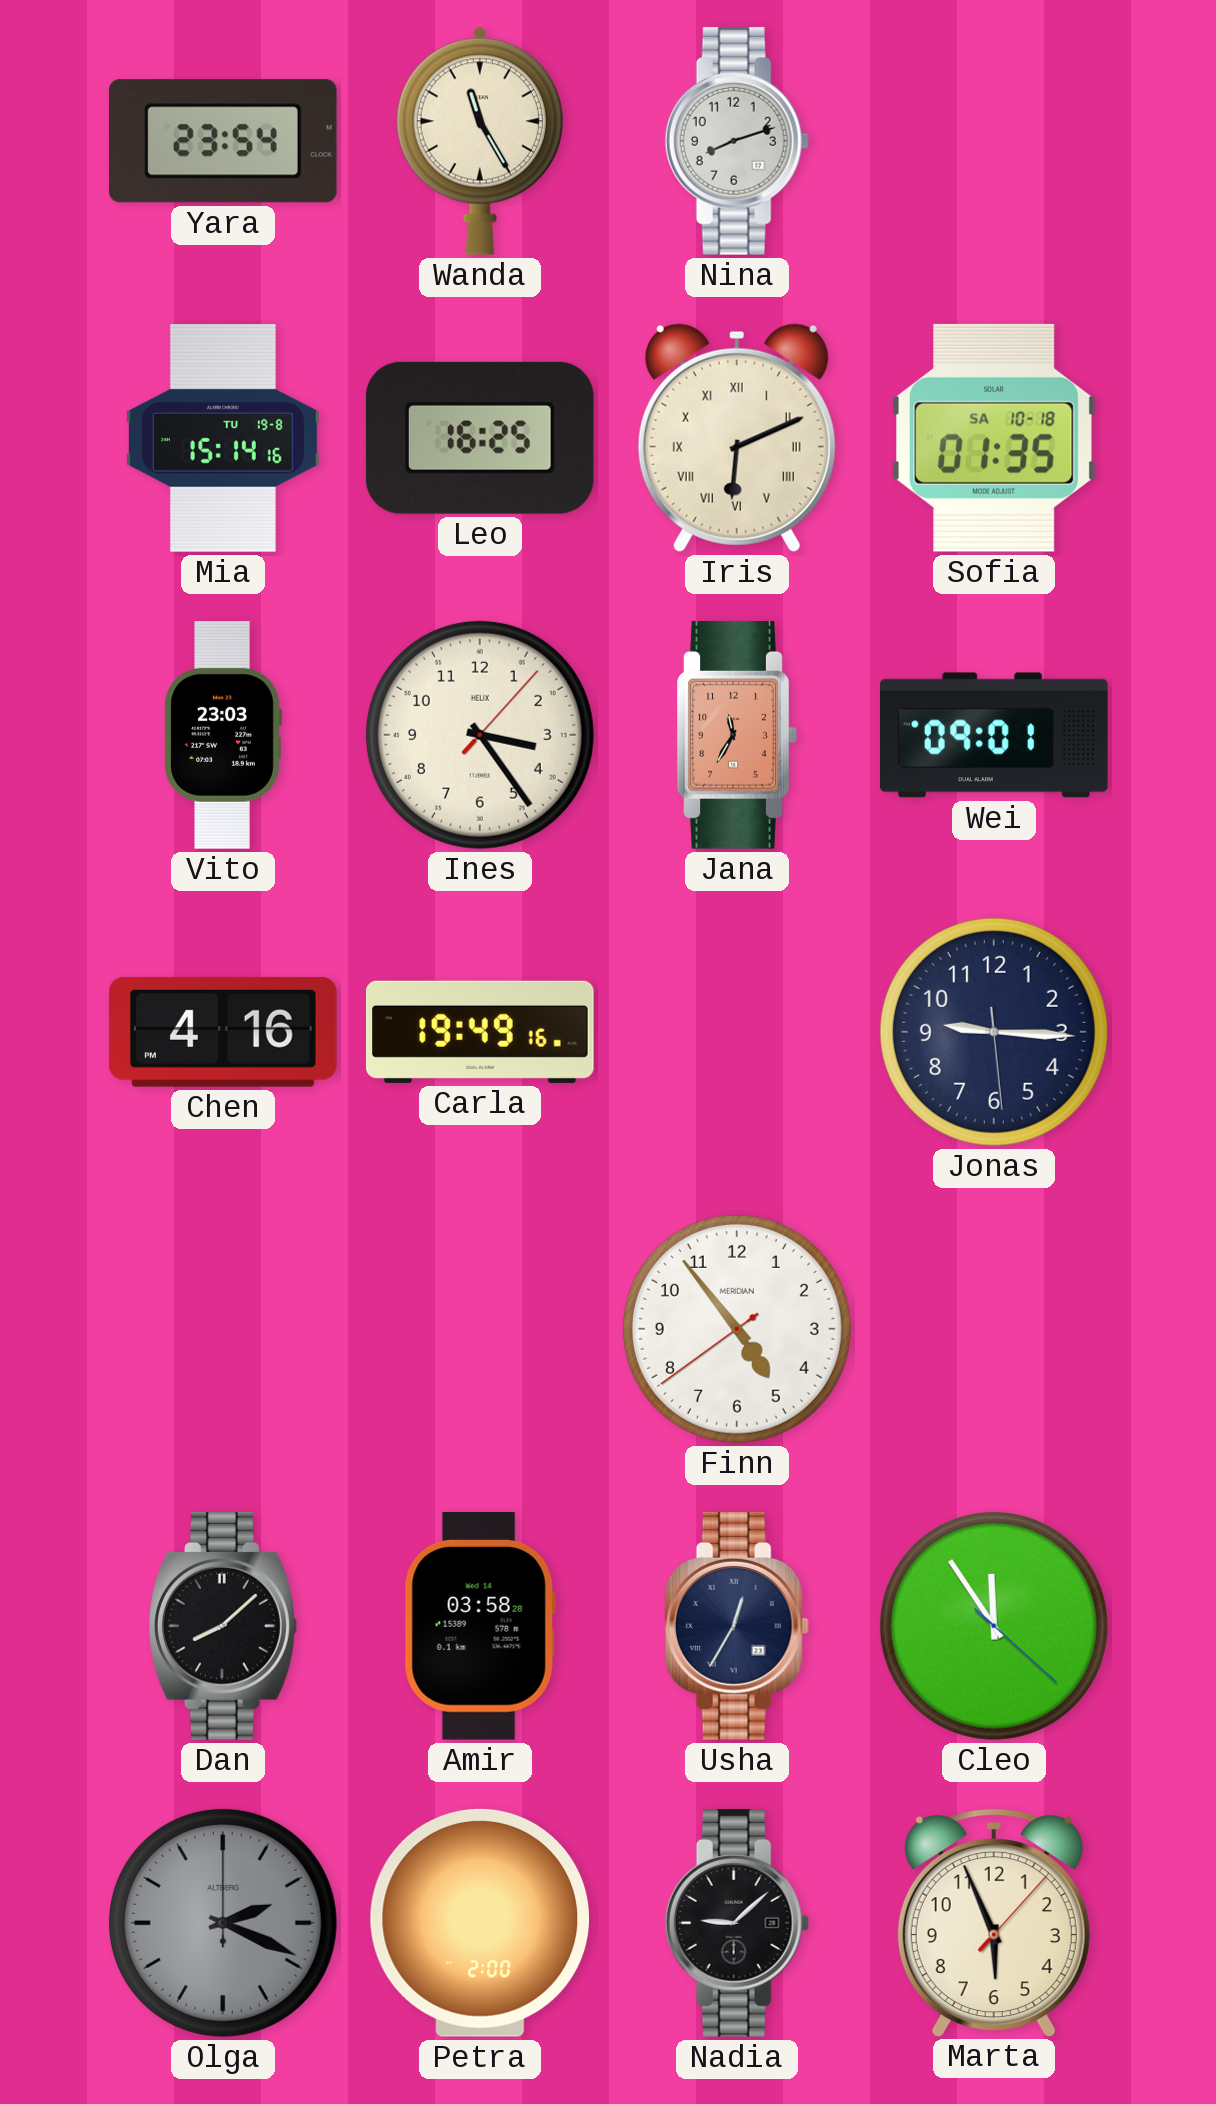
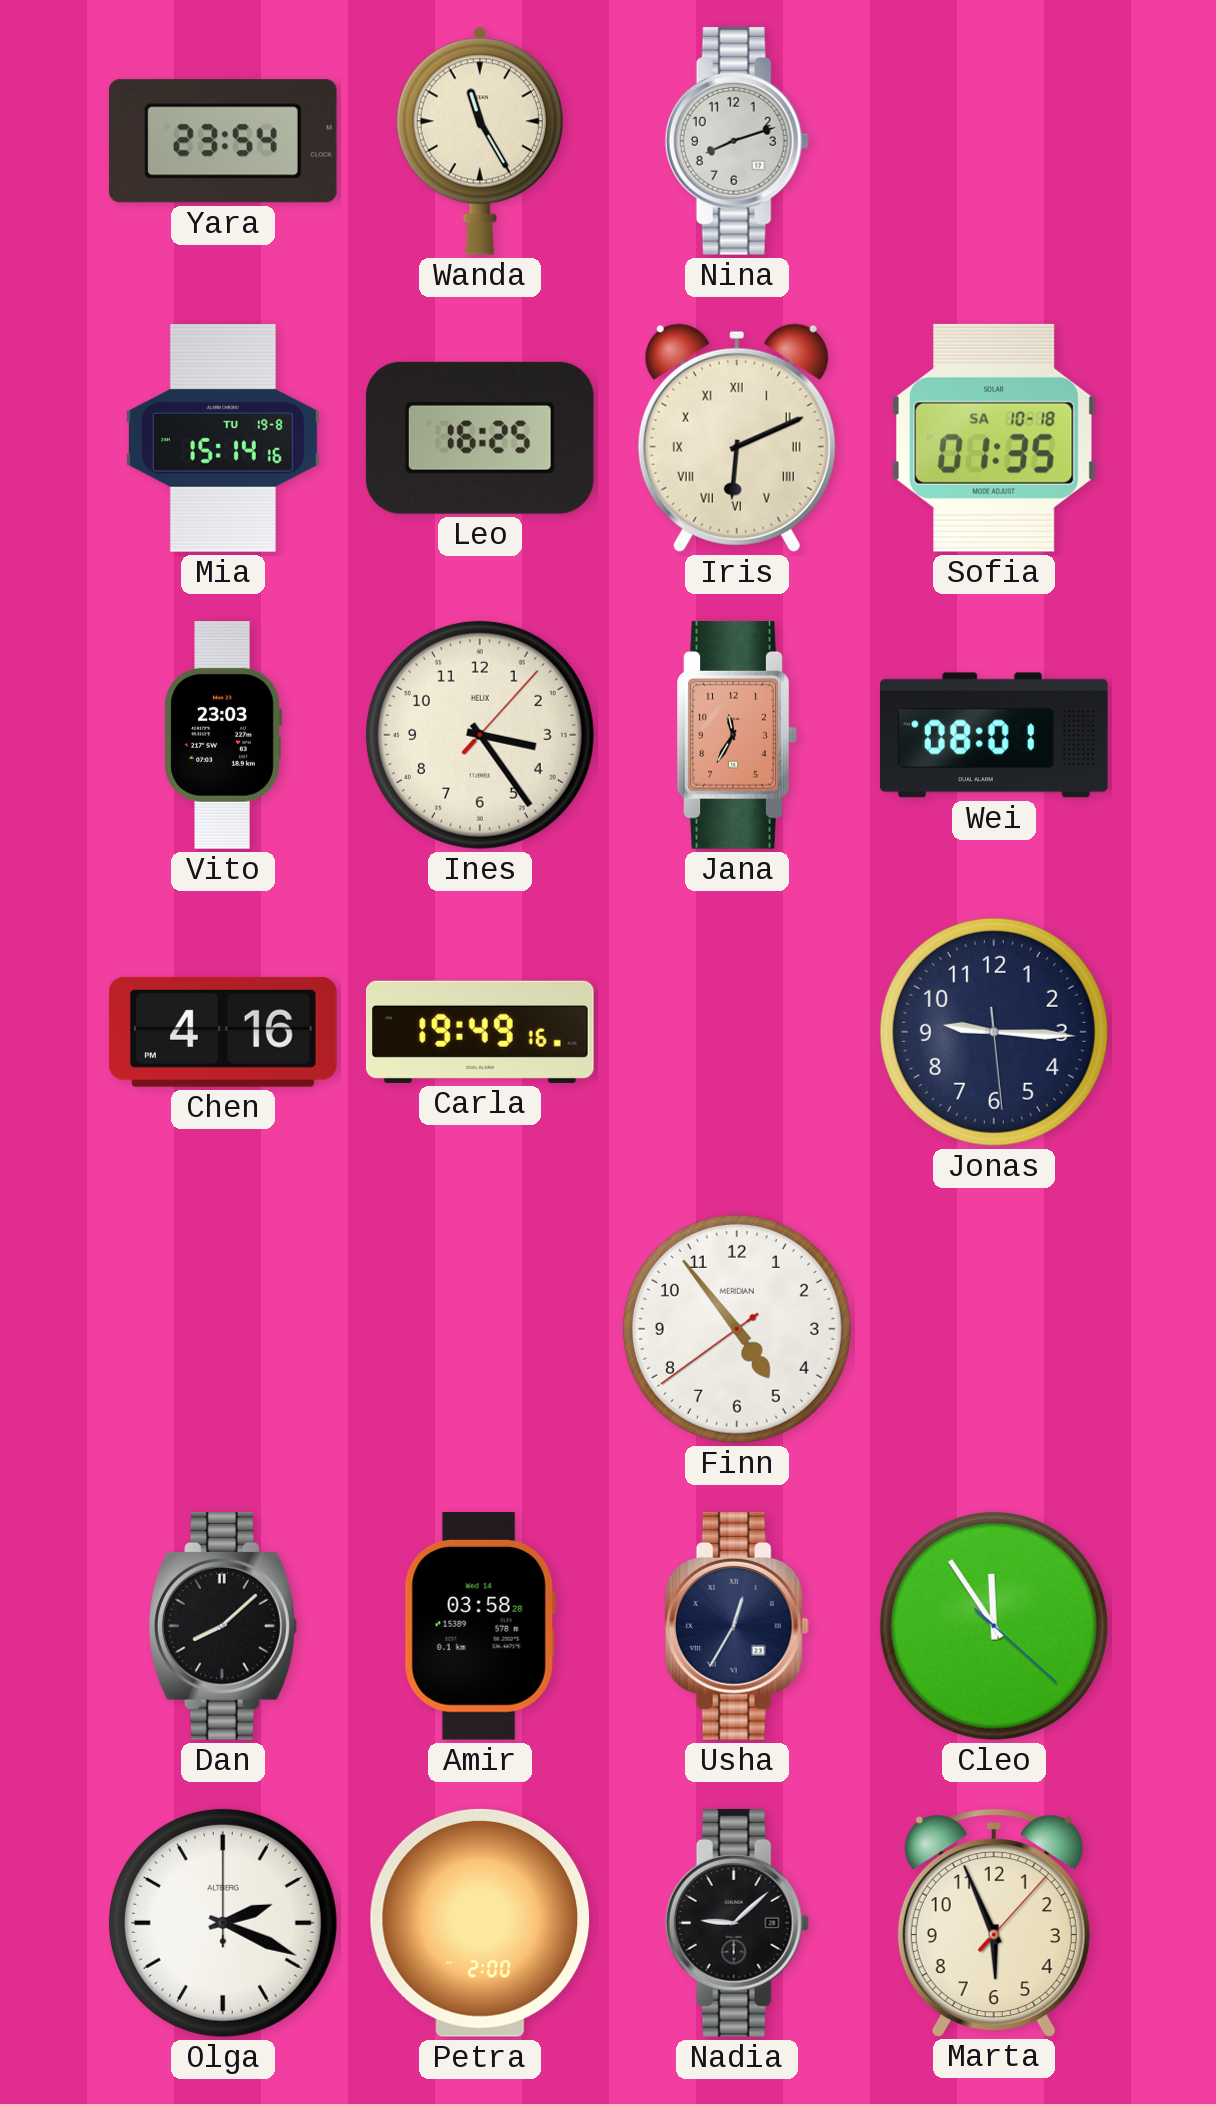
Wei: 09:01 -> 08:01
Olga dial: grey -> white
